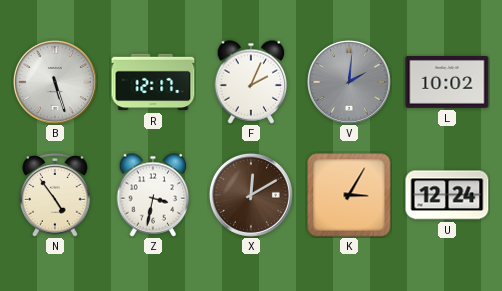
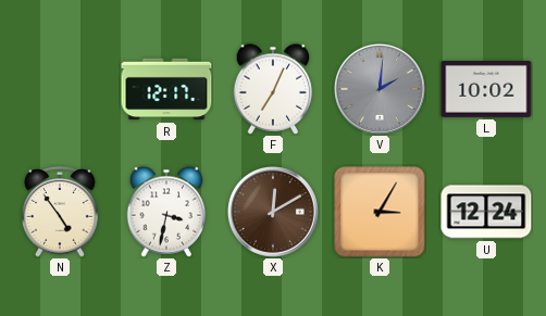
B: 5:27 -> none
F: 2:04 -> 7:04
